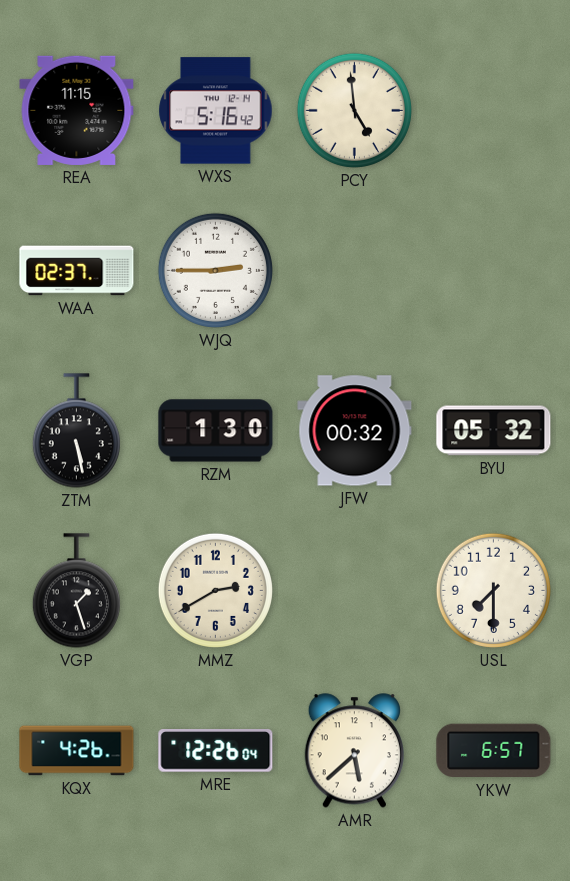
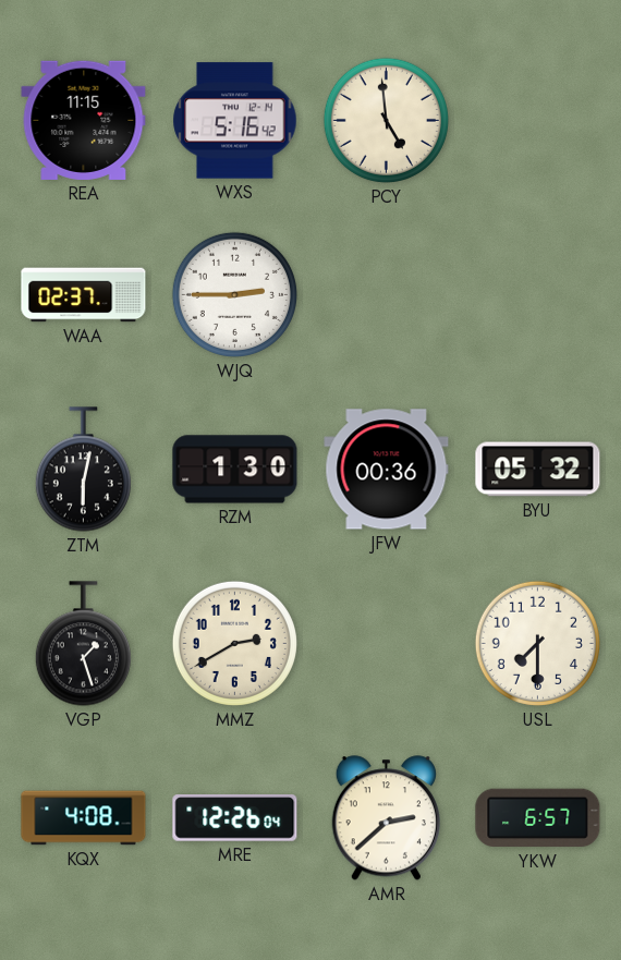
ZTM: 5:28 -> 6:02
JFW: 00:32 -> 00:36
KQX: 4:26 -> 4:08
AMR: 5:38 -> 2:38
